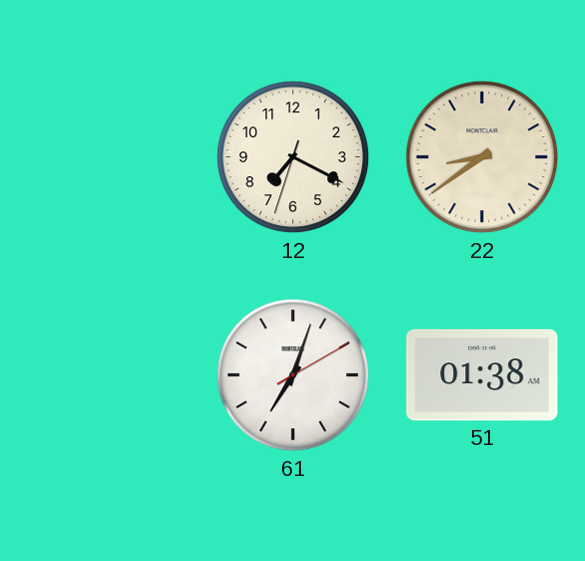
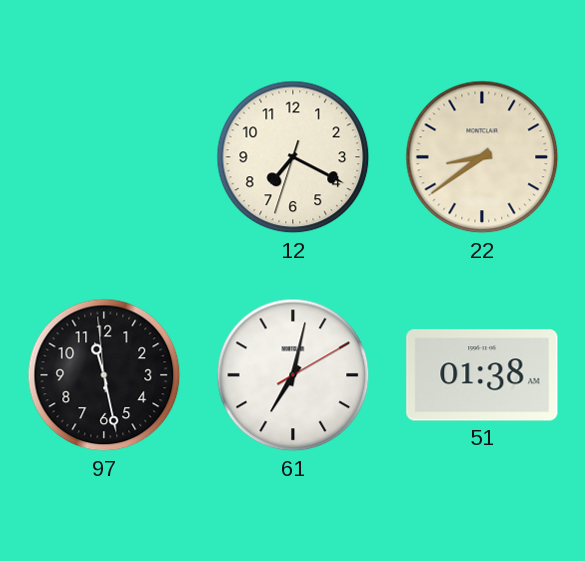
97: none -> 11:27
61: 7:03 -> 7:02
